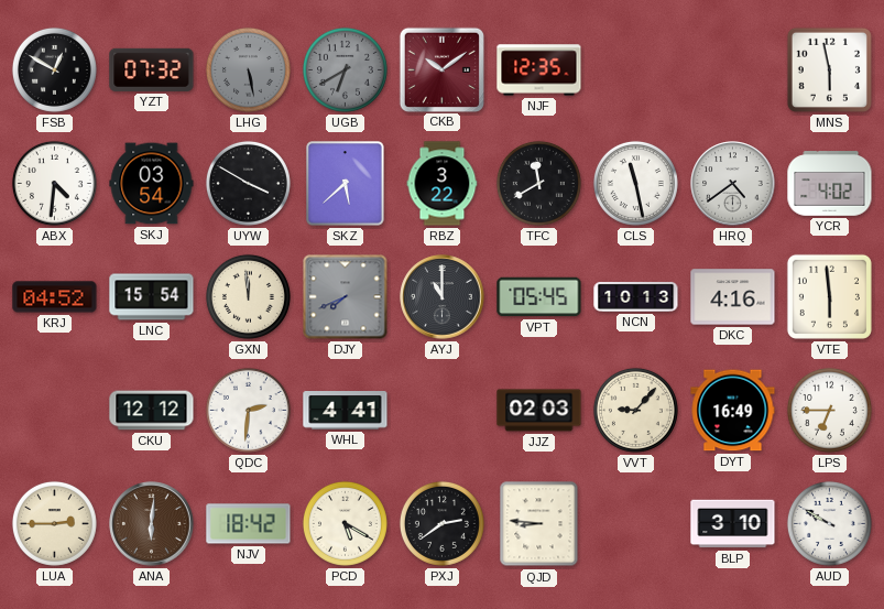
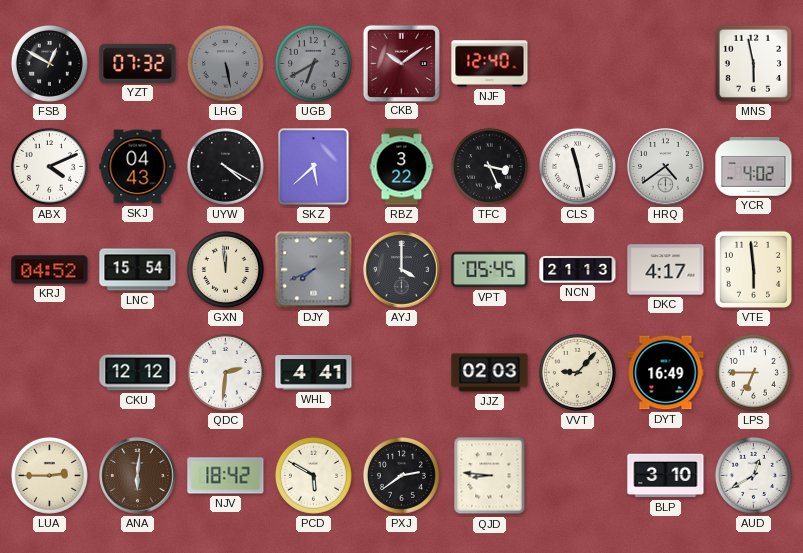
NJF: 12:35 -> 12:40
ABX: 4:31 -> 4:11
SKJ: 03:54 -> 04:43
UYW: 3:50 -> 4:20
TFC: 11:40 -> 3:26
AYJ: 11:00 -> 4:00
NCN: 10:13 -> 21:13
DKC: 4:16 -> 4:17
PCD: 5:20 -> 5:50
AUD: 9:50 -> 12:40
